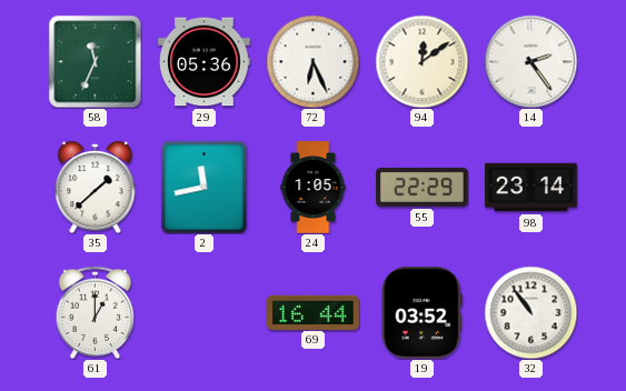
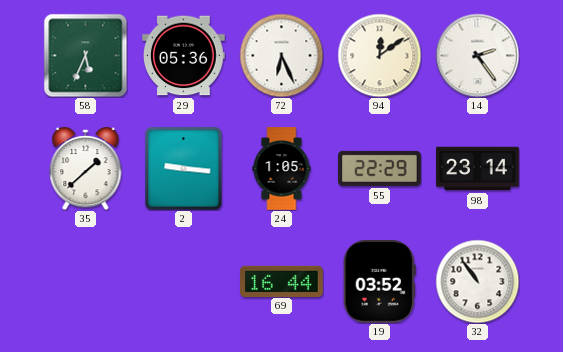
58: 11:34 -> 5:34
2: 11:43 -> 9:16
61: 1:00 -> none
